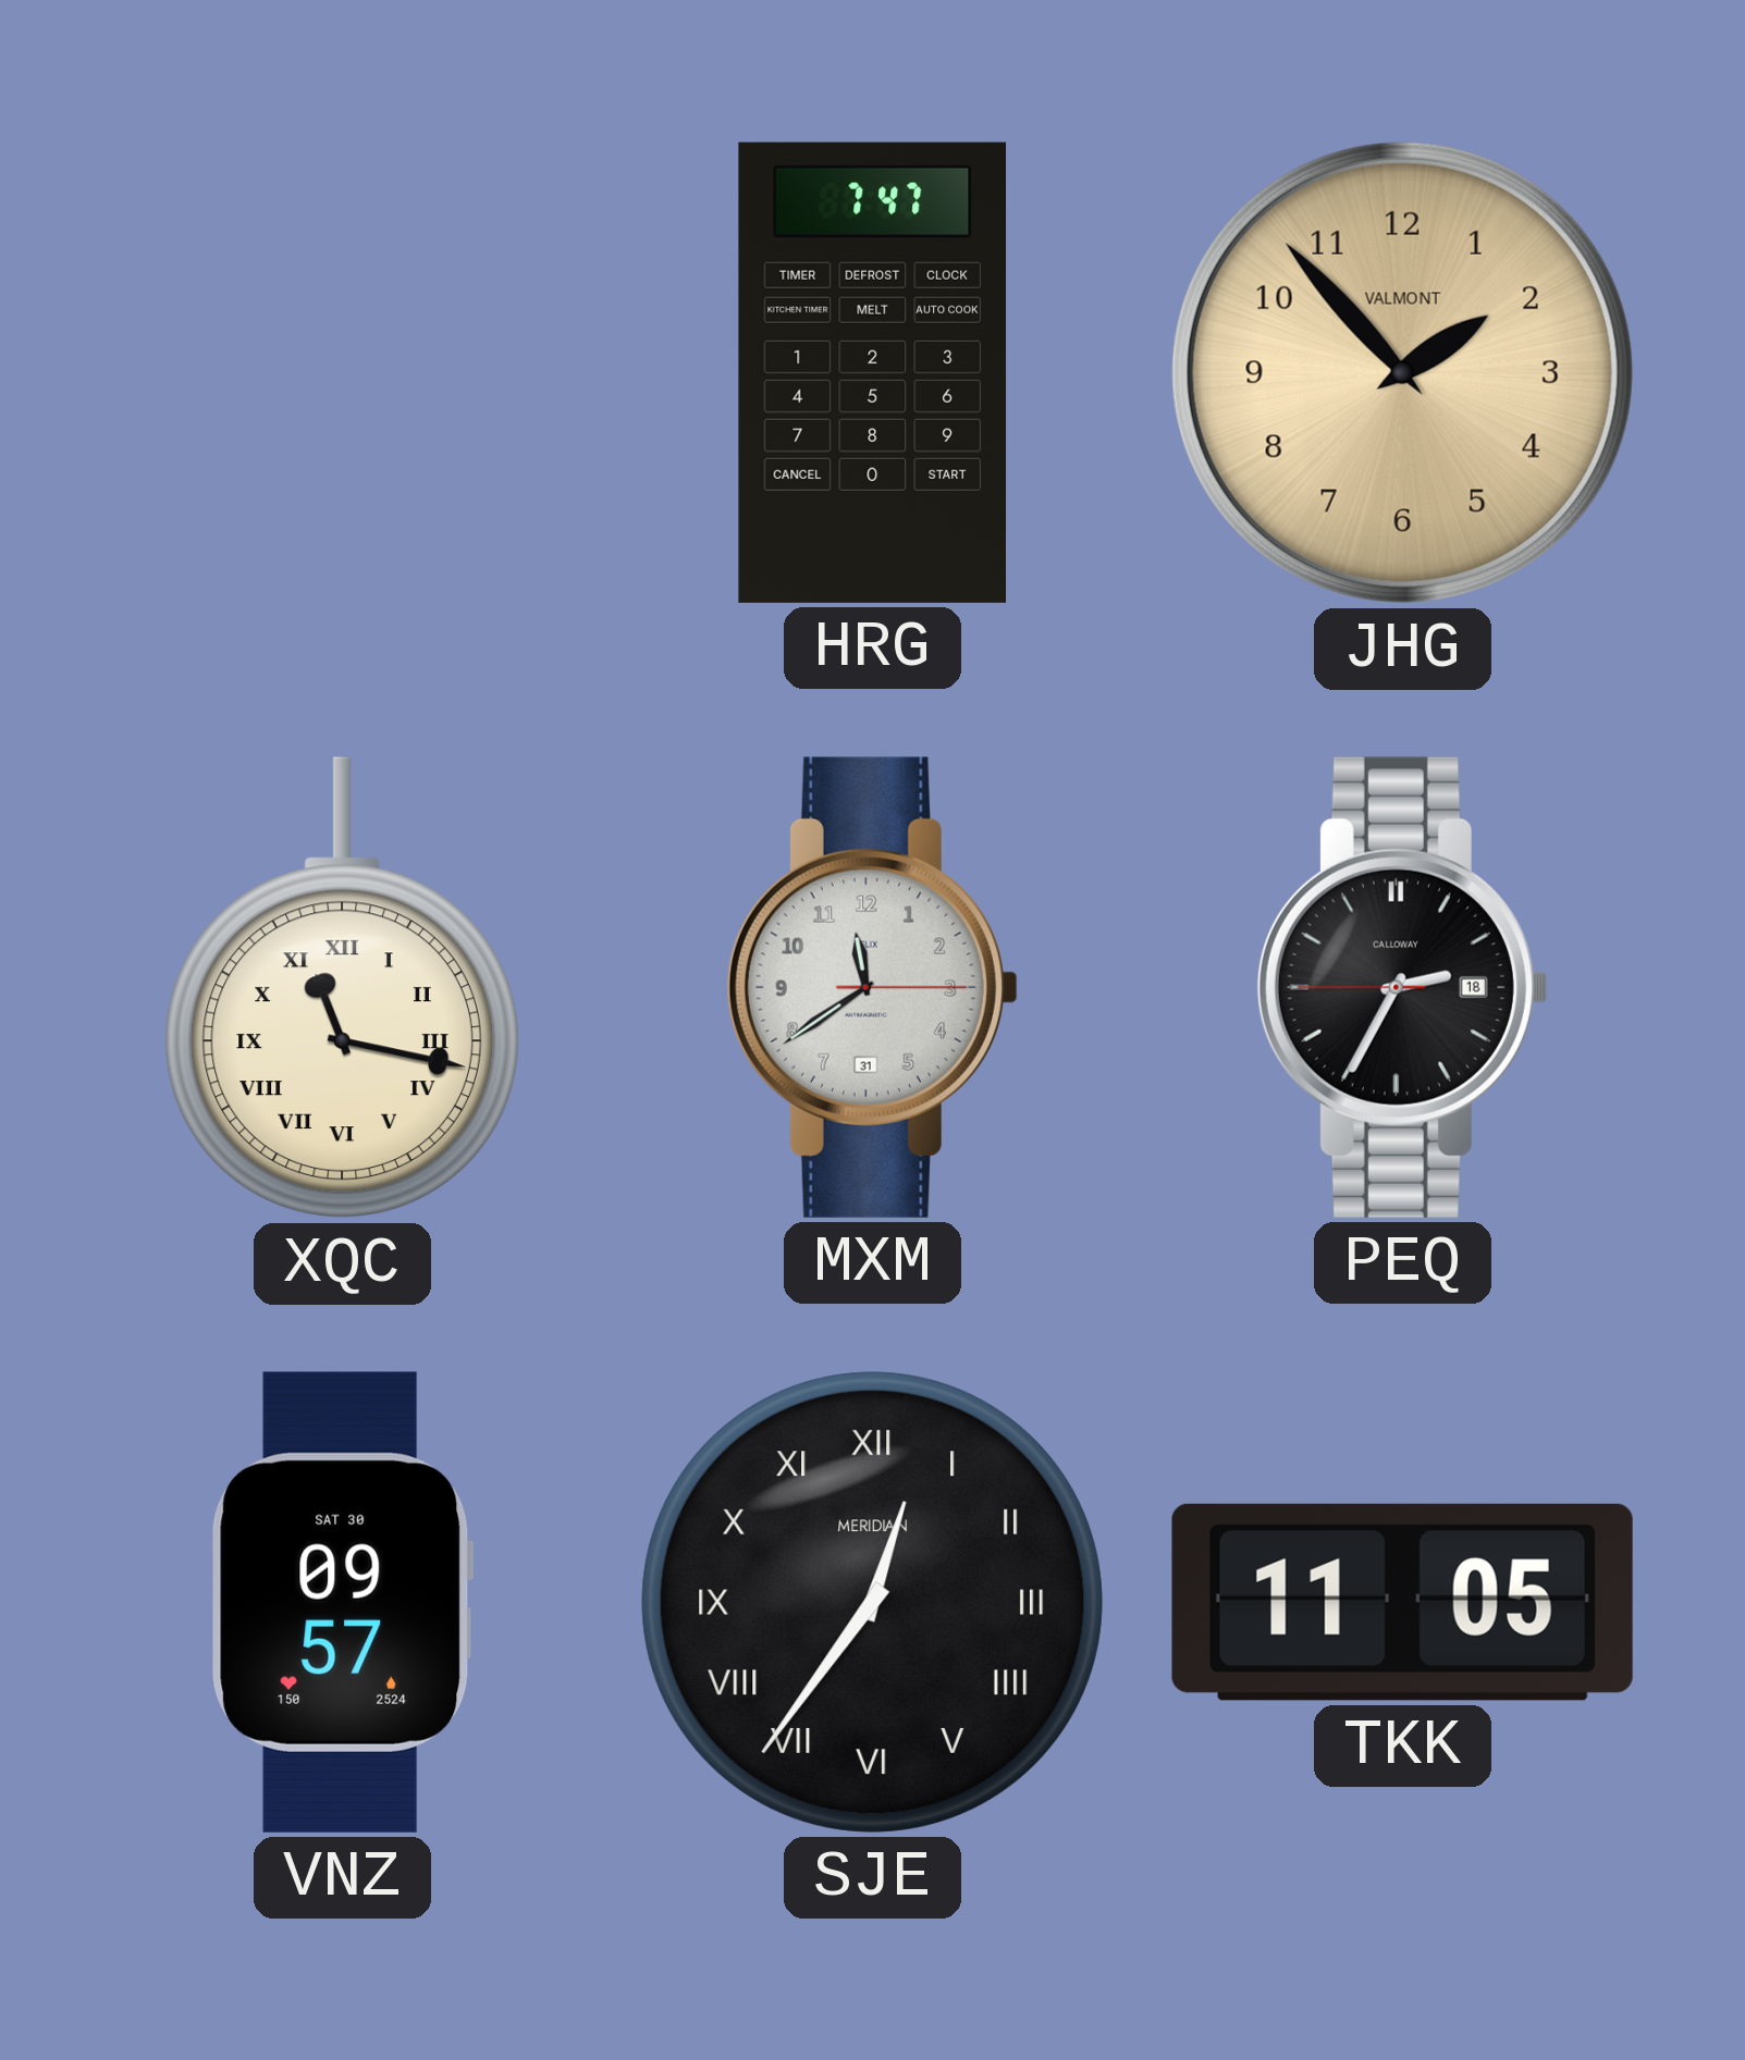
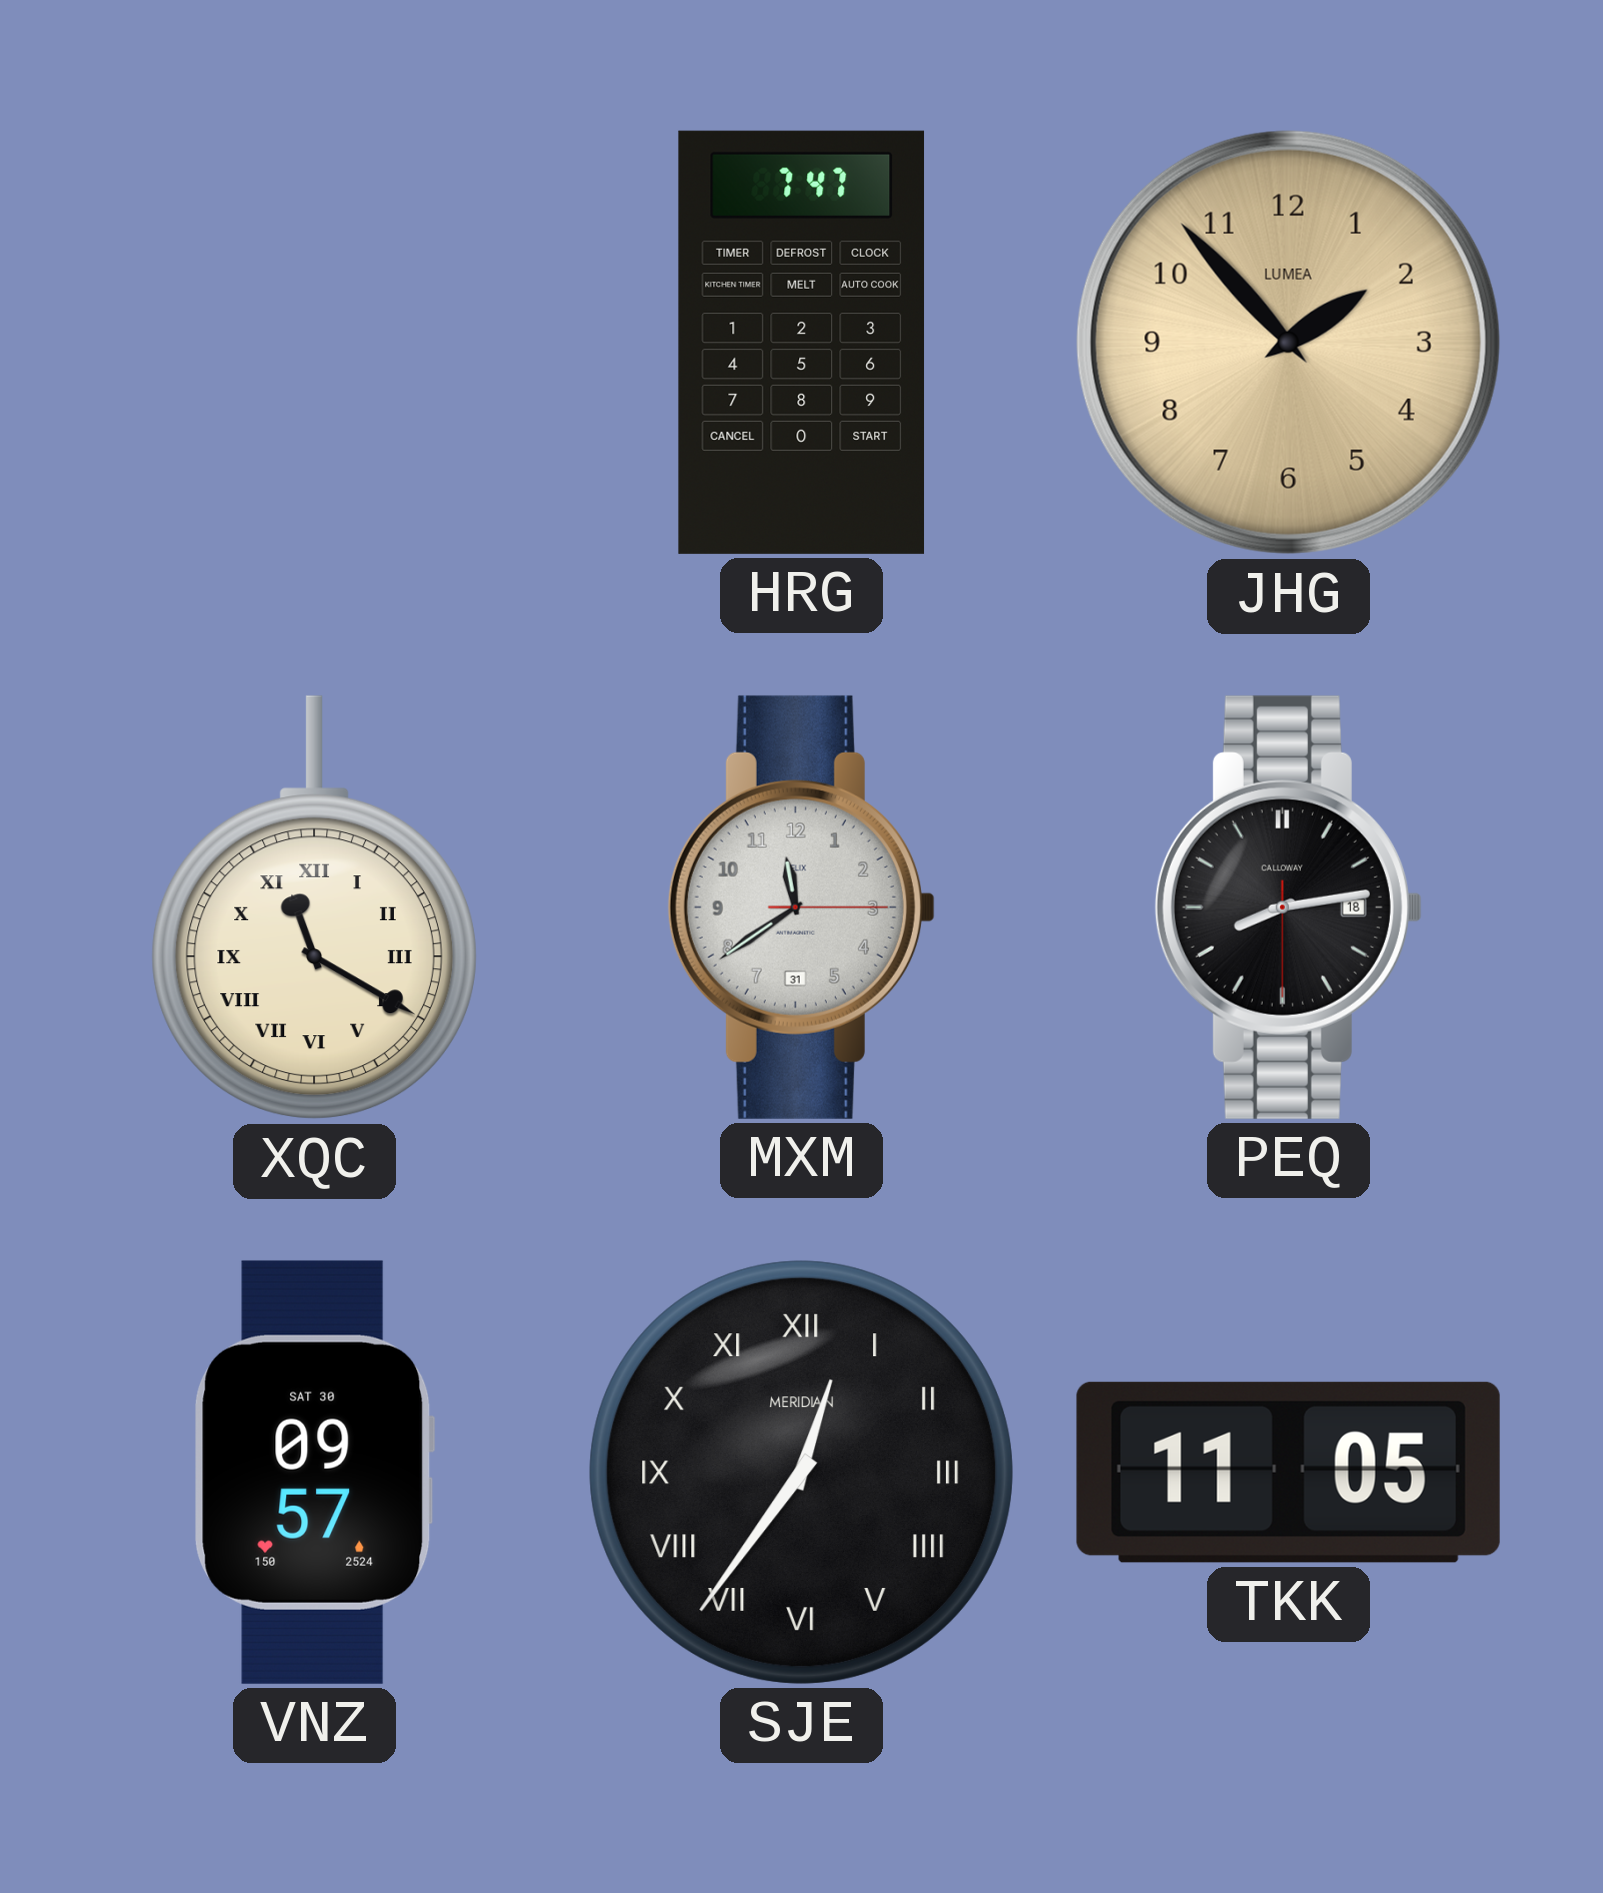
JHG brand: VALMONT -> LUMEA
XQC: 11:17 -> 11:20
PEQ: 2:34 -> 8:13
